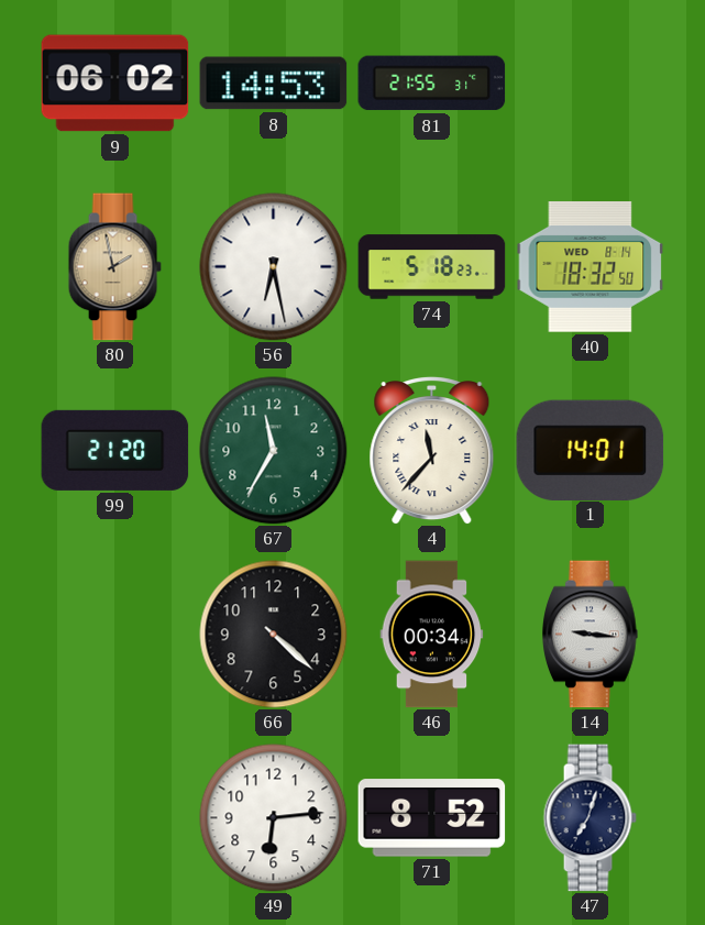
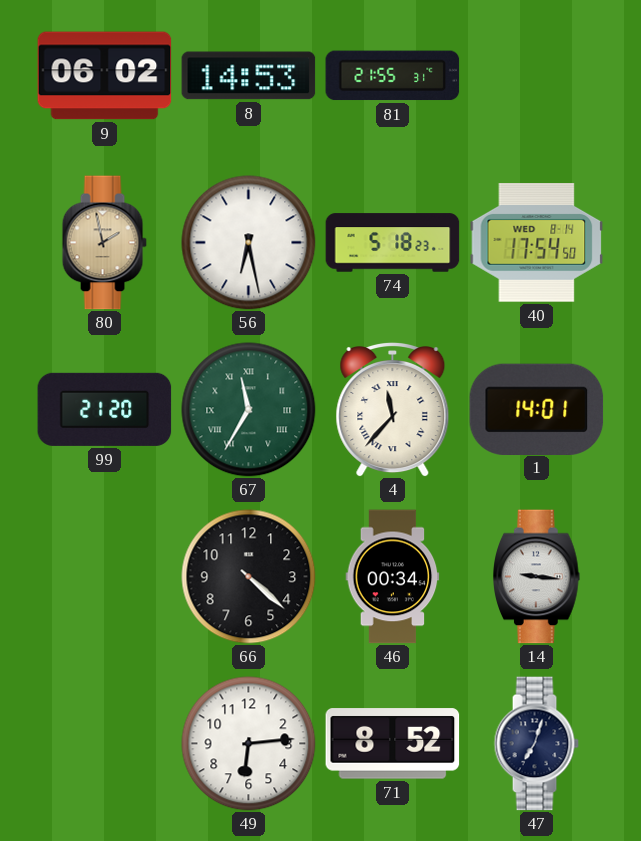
40: 18:32 -> 17:54
67 numerals: Arabic -> Roman
